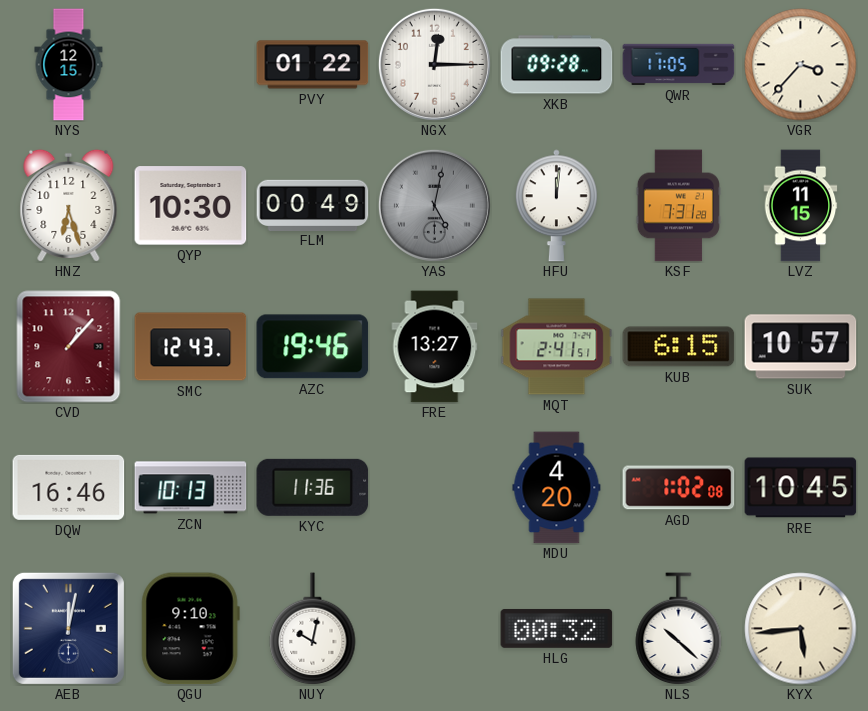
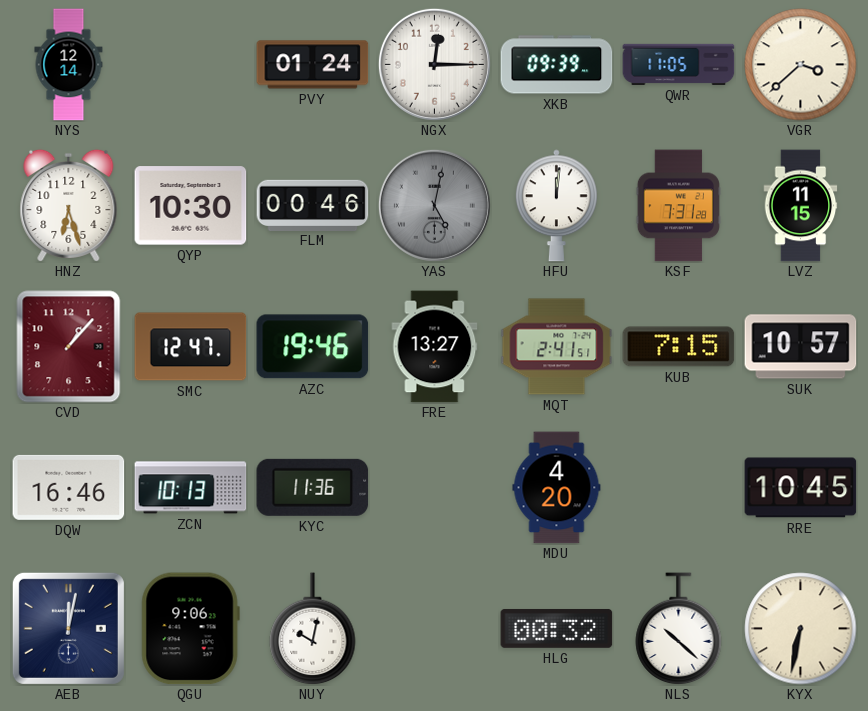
NYS: 12:15 -> 12:14
PVY: 01:22 -> 01:24
XKB: 09:28 -> 09:39
VGR: 3:37 -> 3:38
FLM: 00:49 -> 00:46
SMC: 12:43 -> 12:47
KUB: 6:15 -> 7:15
AGD: 1:02 -> none
QGU: 9:10 -> 9:06
KYX: 5:44 -> 6:32
